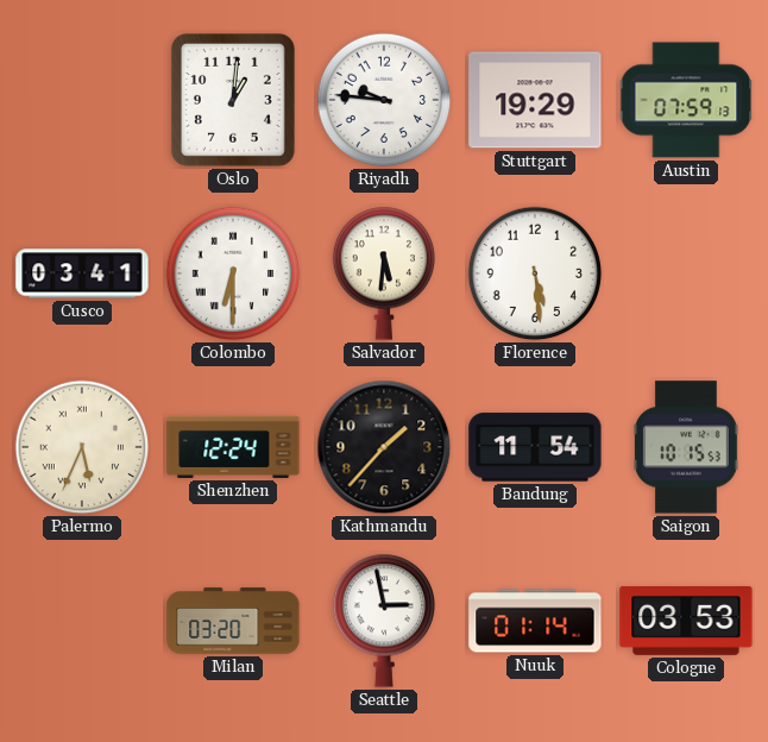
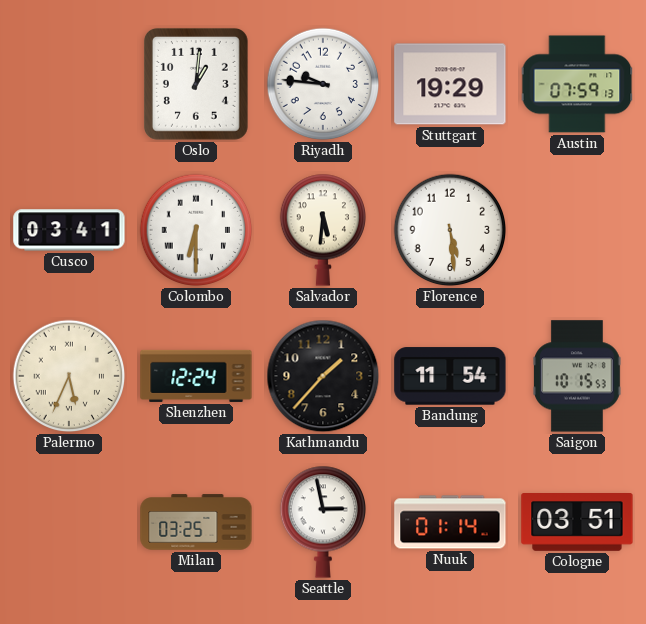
Milan: 03:20 -> 03:25
Cologne: 03:53 -> 03:51
